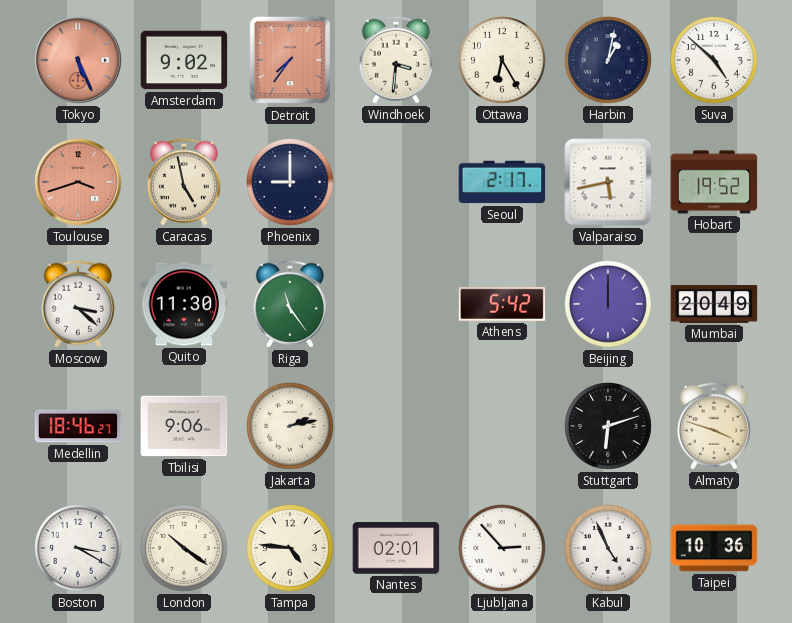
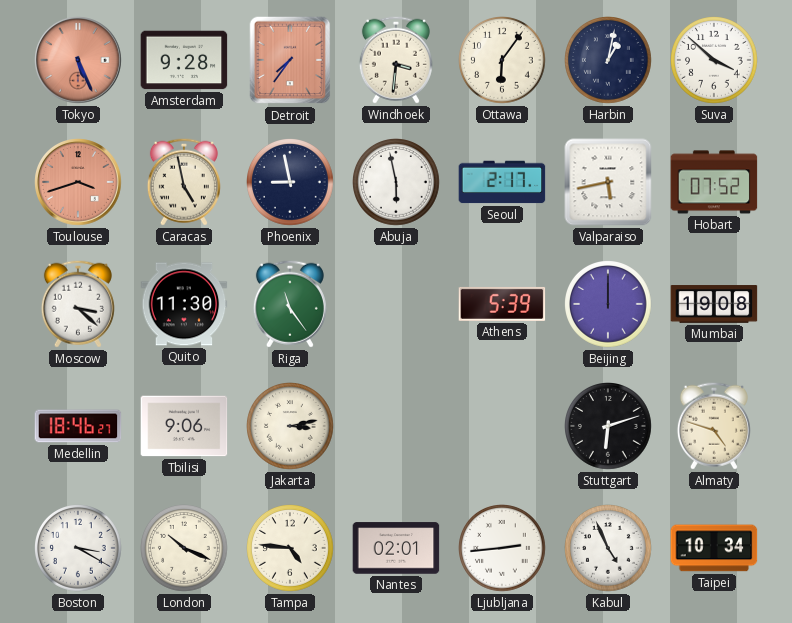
Amsterdam: 9:02 -> 9:28
Ottawa: 6:25 -> 6:06
Suva: 4:52 -> 3:52
Phoenix: 9:00 -> 8:58
Abuja: none -> 5:58
Hobart: 19:52 -> 07:52
Athens: 5:42 -> 5:39
Mumbai: 20:49 -> 19:08
Jakarta: 2:13 -> 3:13
Almaty: 3:48 -> 4:48
London: 10:21 -> 10:19
Ljubljana: 2:53 -> 2:44
Taipei: 10:36 -> 10:34
